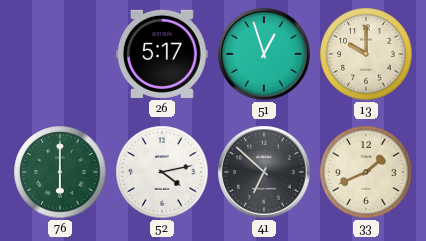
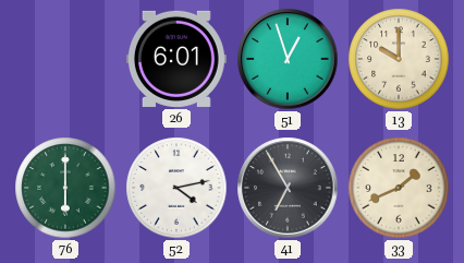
26: 5:17 -> 6:01
41: 6:52 -> 6:55
